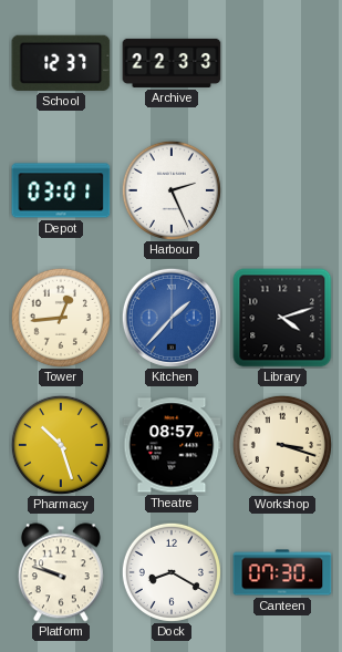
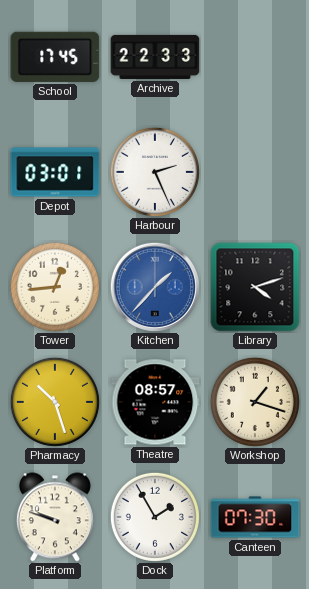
School: 12:37 -> 17:45
Workshop: 3:18 -> 1:18
Dock: 8:20 -> 1:55
